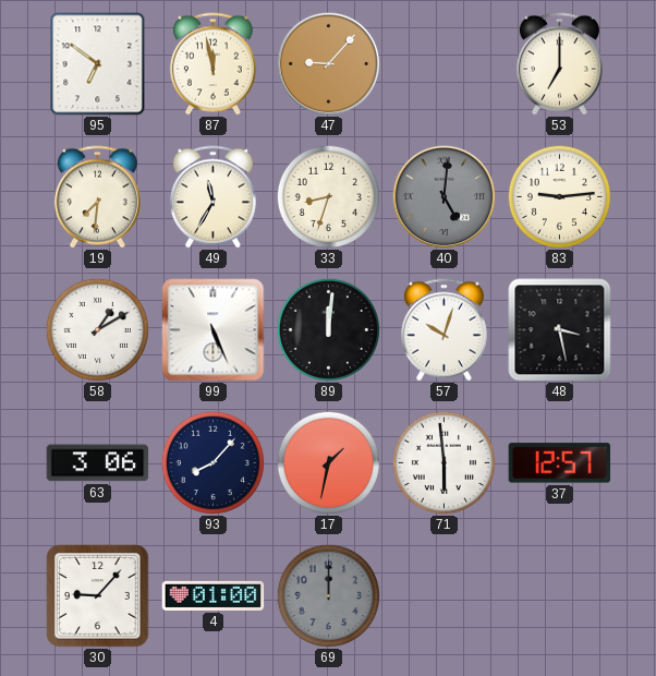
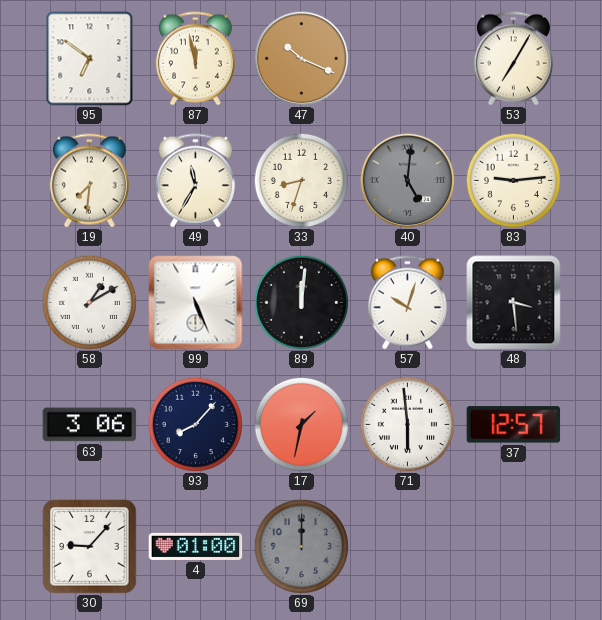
47: 9:07 -> 10:19
53: 7:00 -> 7:05
48: 3:28 -> 3:29
